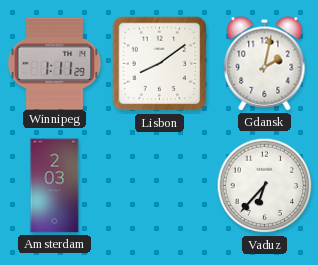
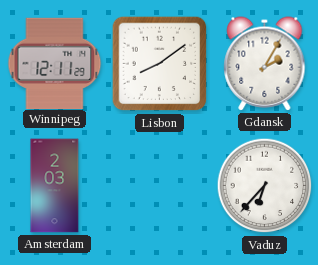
Winnipeg: 1:11 -> 12:11
Gdansk: 2:02 -> 2:05
